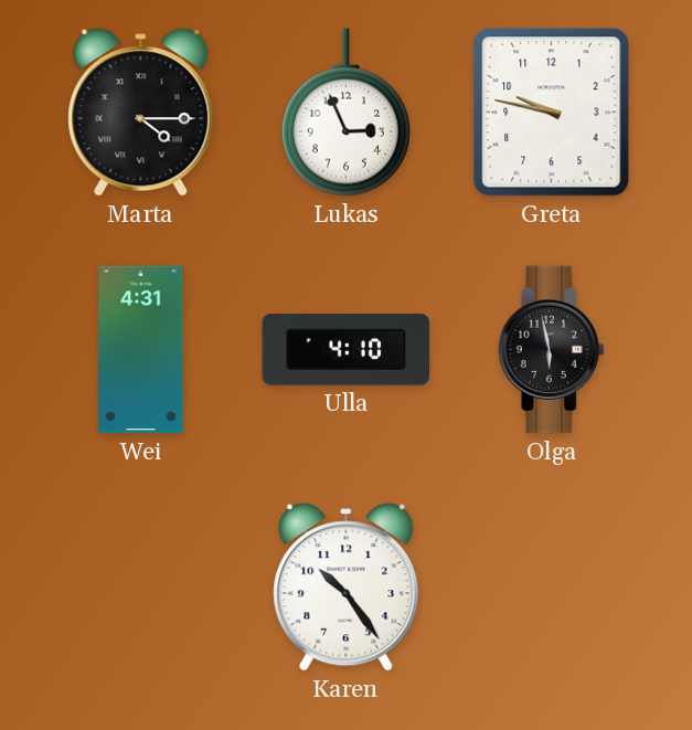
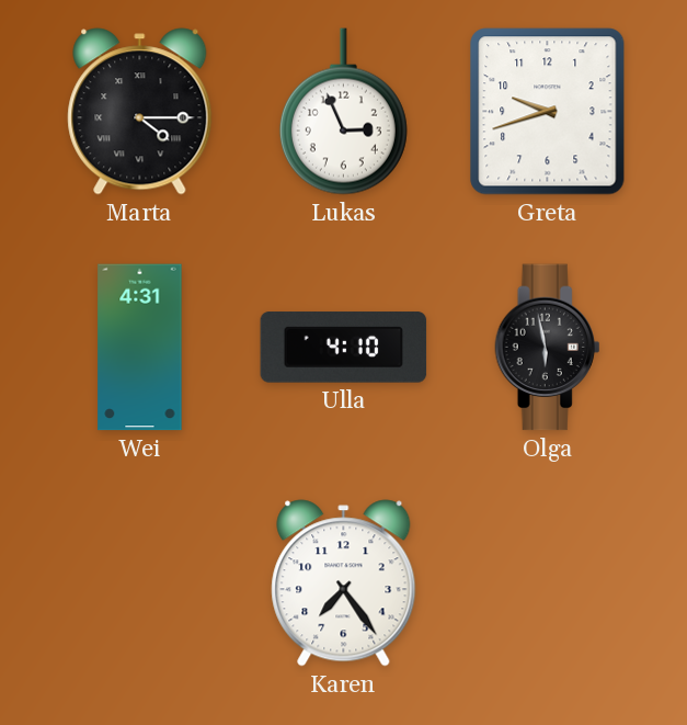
Greta: 9:47 -> 9:42
Karen: 10:24 -> 7:24
